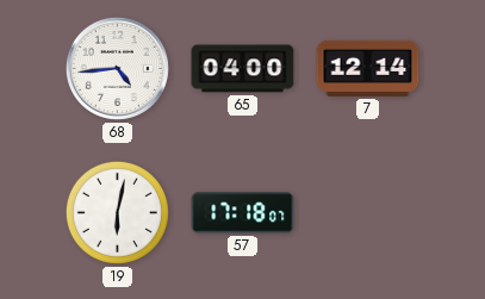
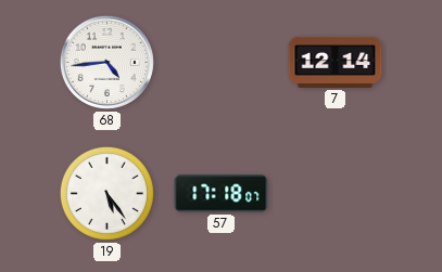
65: 04:00 -> none
19: 6:02 -> 5:24
